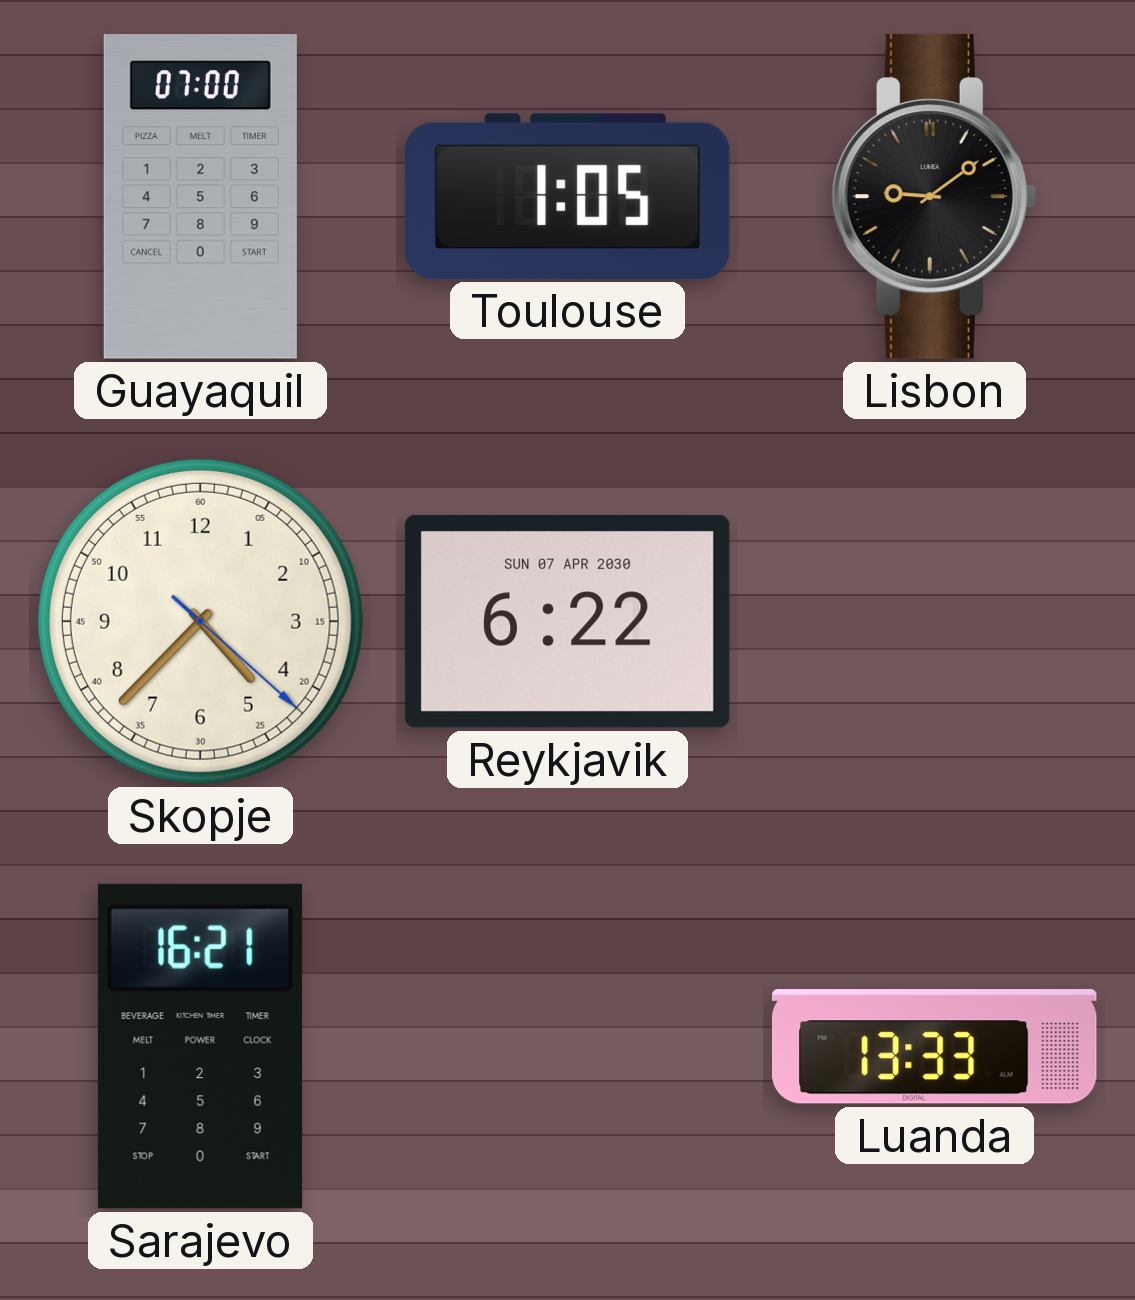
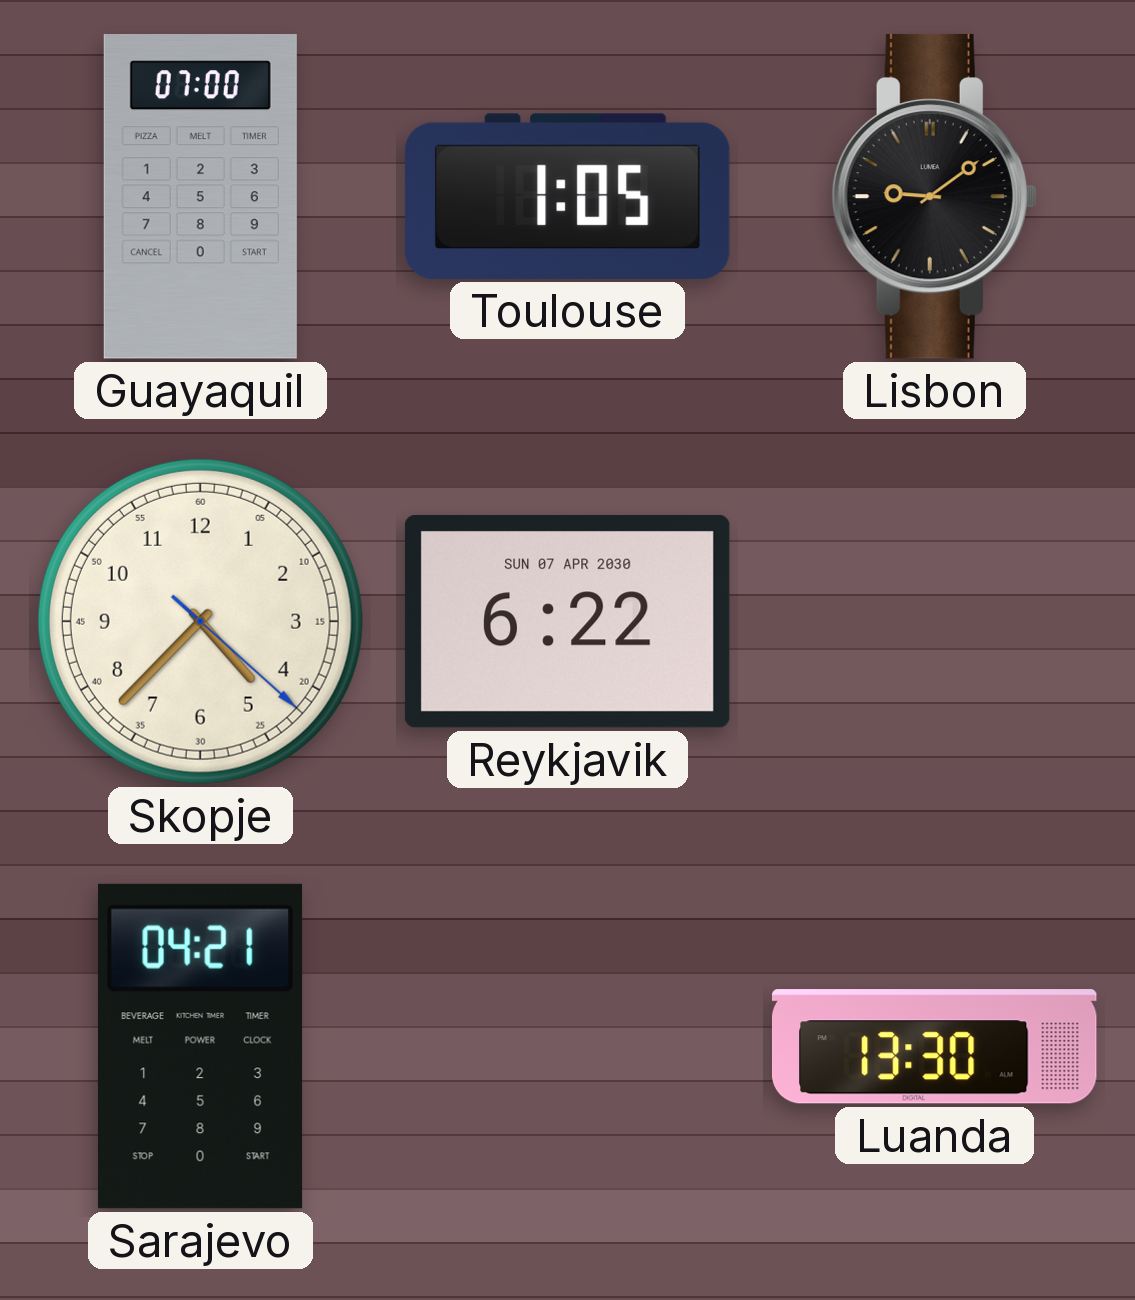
Sarajevo: 16:21 -> 04:21
Luanda: 13:33 -> 13:30
